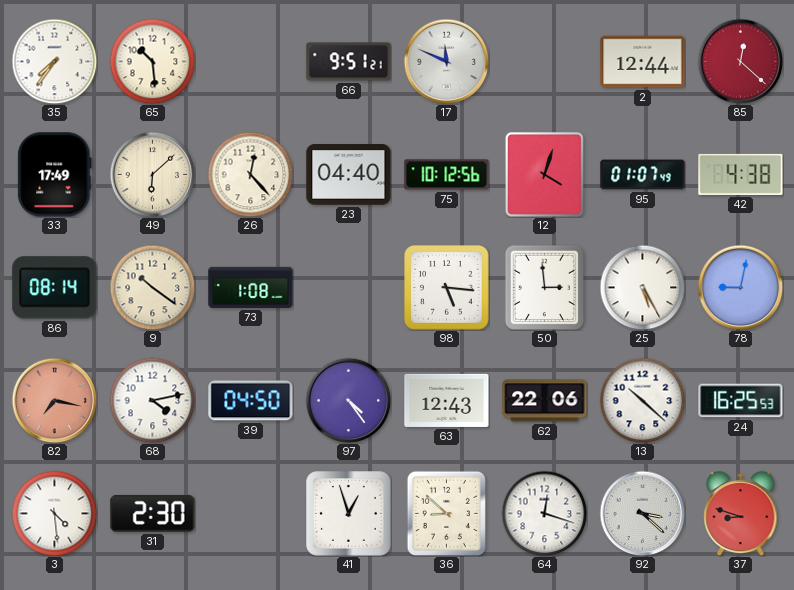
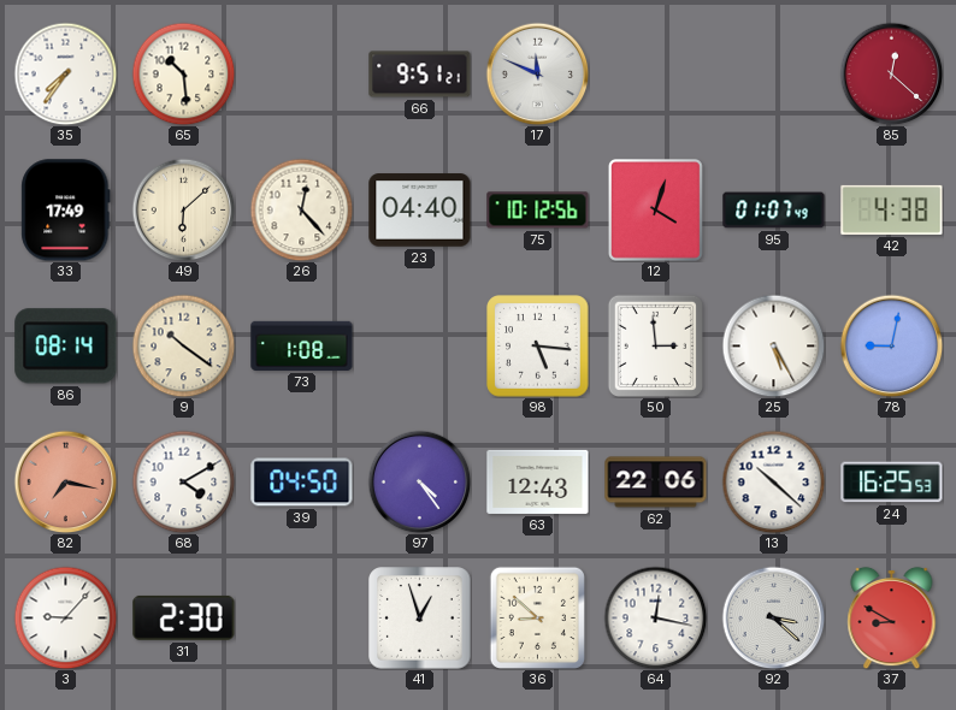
2: 12:44 -> none
68: 4:13 -> 4:10
3: 4:29 -> 9:07
64: 12:18 -> 12:17
37: 8:48 -> 8:50
